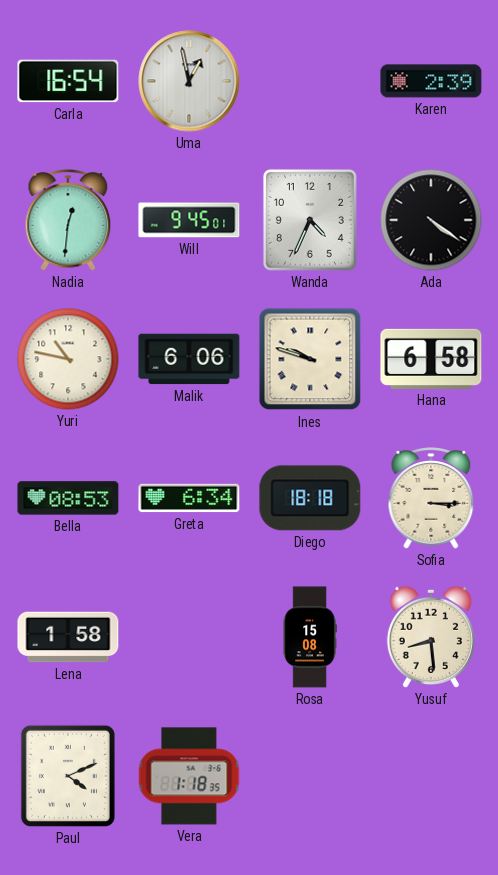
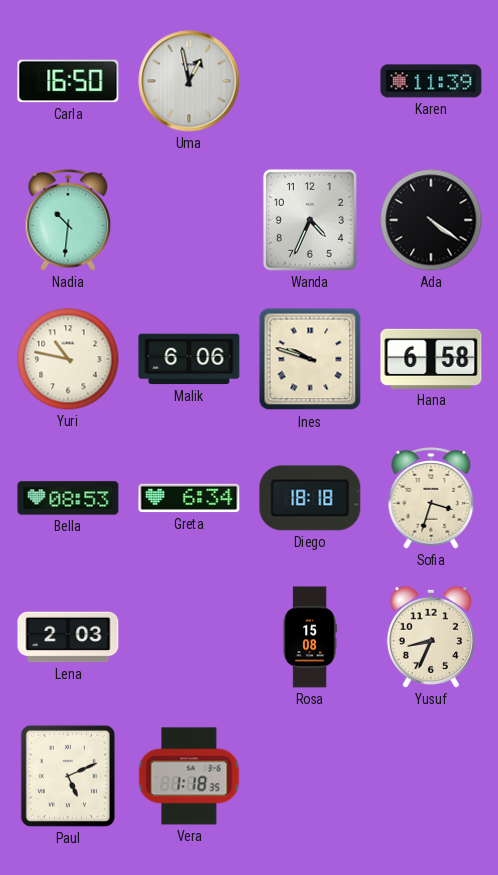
Carla: 16:54 -> 16:50
Karen: 2:39 -> 11:39
Nadia: 12:31 -> 10:31
Will: 9:45 -> none
Sofia: 3:15 -> 3:33
Lena: 1:58 -> 2:03
Yusuf: 8:29 -> 8:34
Paul: 4:11 -> 5:11
